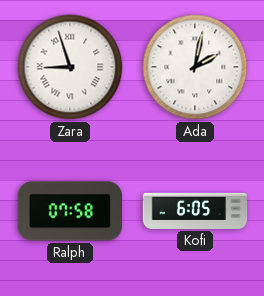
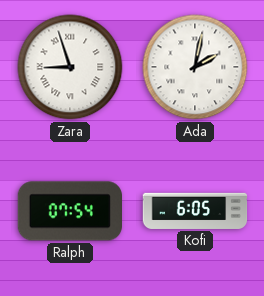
Ralph: 07:58 -> 07:54
